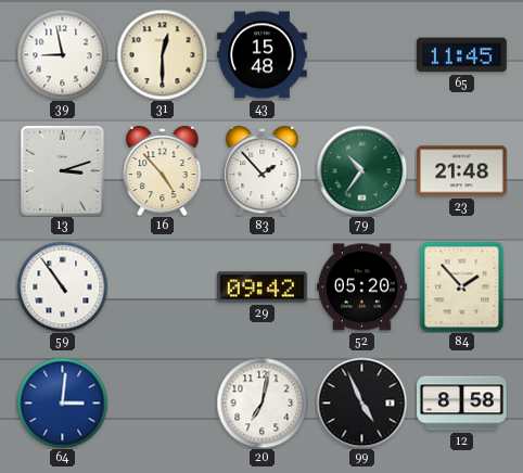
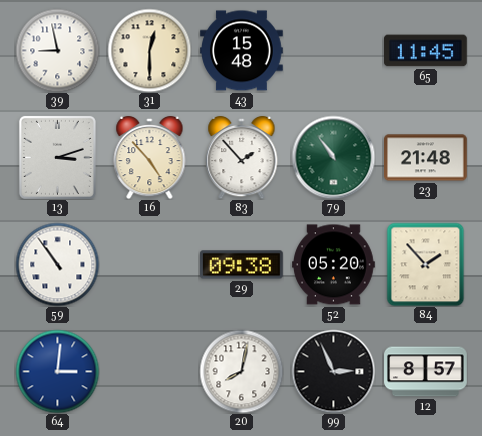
79: 10:36 -> 10:54
29: 09:42 -> 09:38
20: 7:02 -> 8:02
99: 4:56 -> 2:56
12: 8:58 -> 8:57
